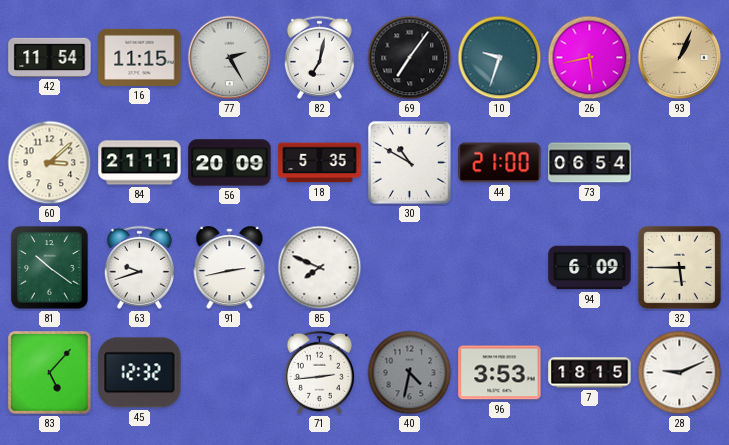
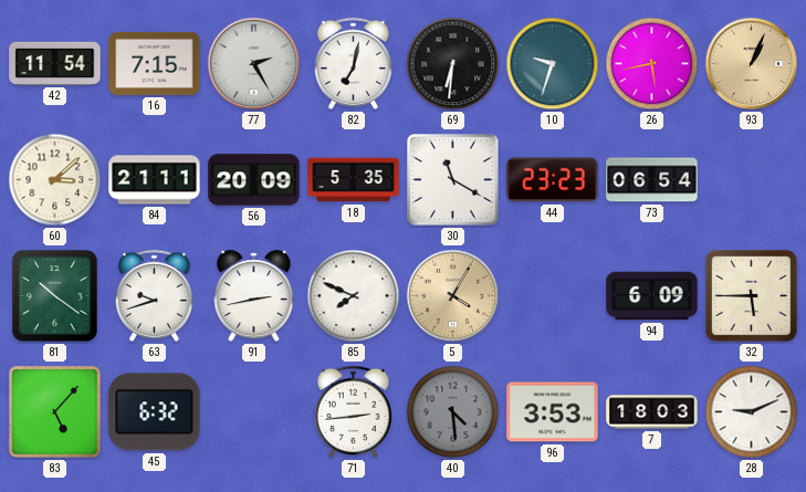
16: 11:15 -> 7:15
69: 7:06 -> 6:31
30: 10:50 -> 11:20
44: 21:00 -> 23:23
5: none -> 4:05
45: 12:32 -> 6:32
40: 4:32 -> 4:29
7: 18:15 -> 18:03
